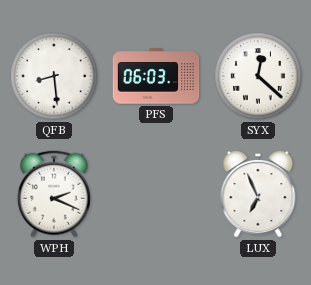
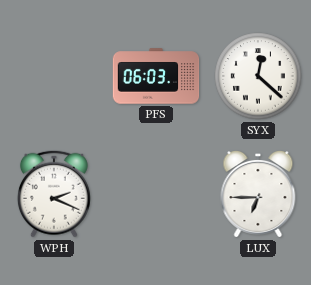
QFB: 8:29 -> none
LUX: 6:56 -> 6:45
